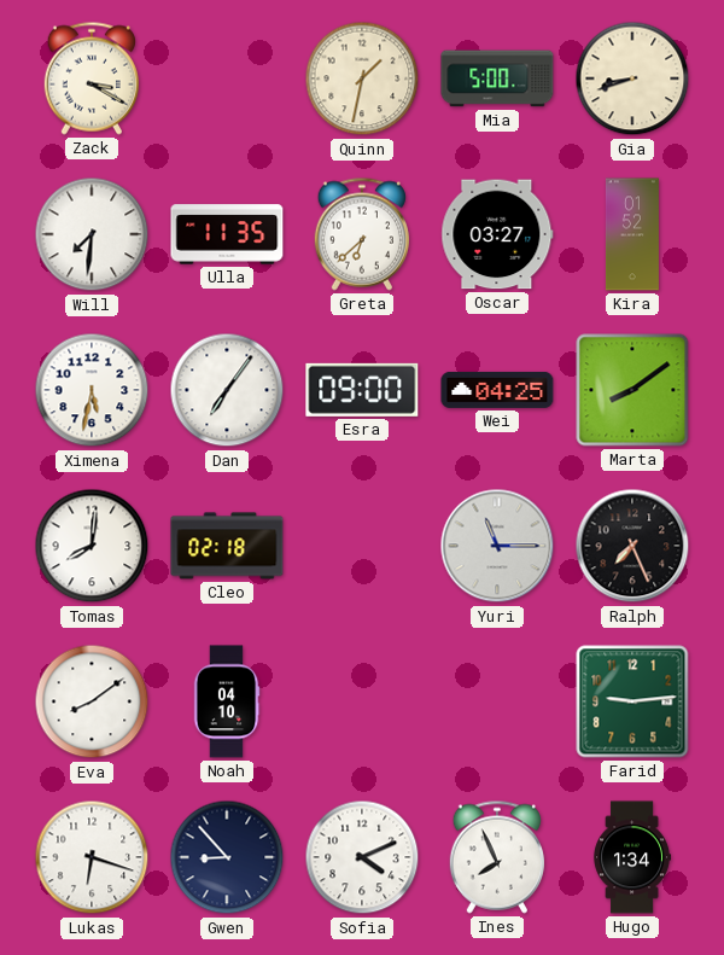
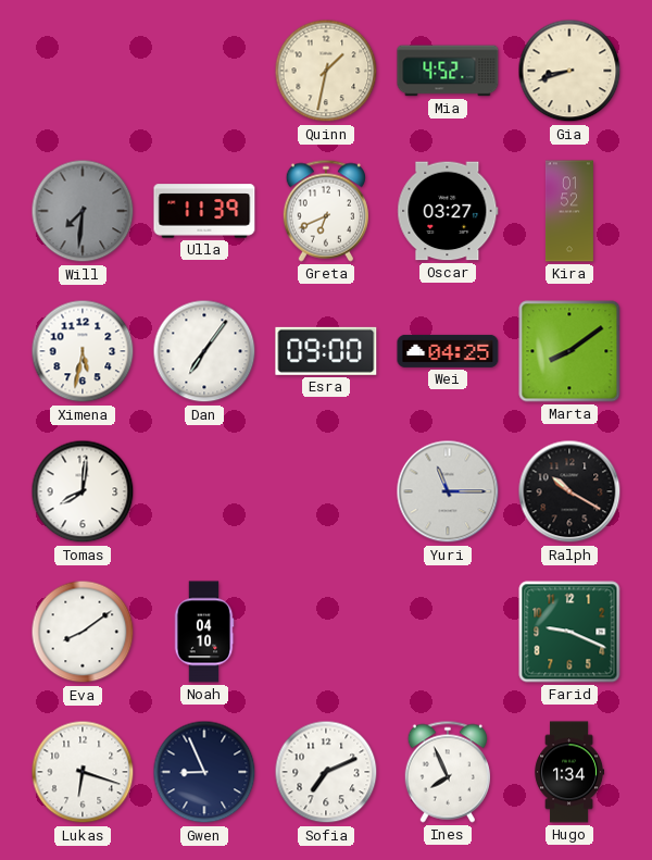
Zack: 3:20 -> none
Mia: 5:00 -> 4:52
Will dial: white -> grey
Ulla: 11:35 -> 11:39
Greta: 6:38 -> 6:41
Cleo: 02:18 -> none
Ralph: 7:26 -> 10:20
Farid: 9:14 -> 9:19
Gwen: 8:53 -> 8:56
Sofia: 4:11 -> 7:11
